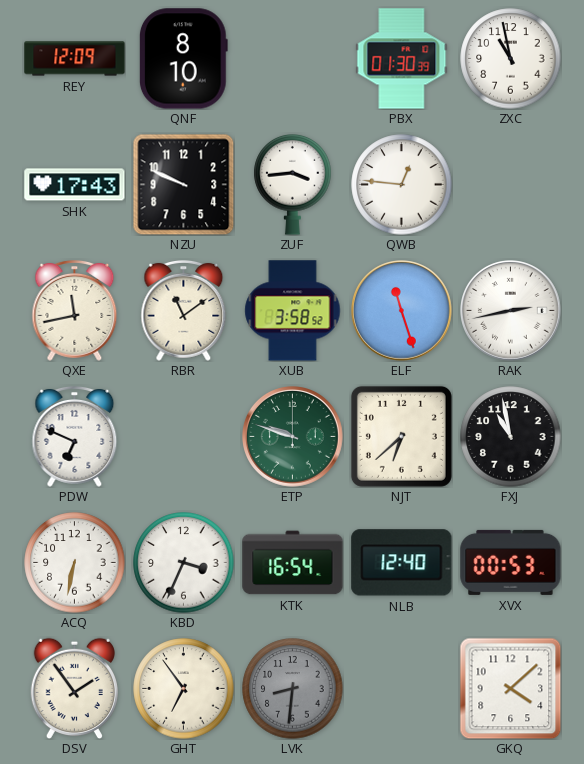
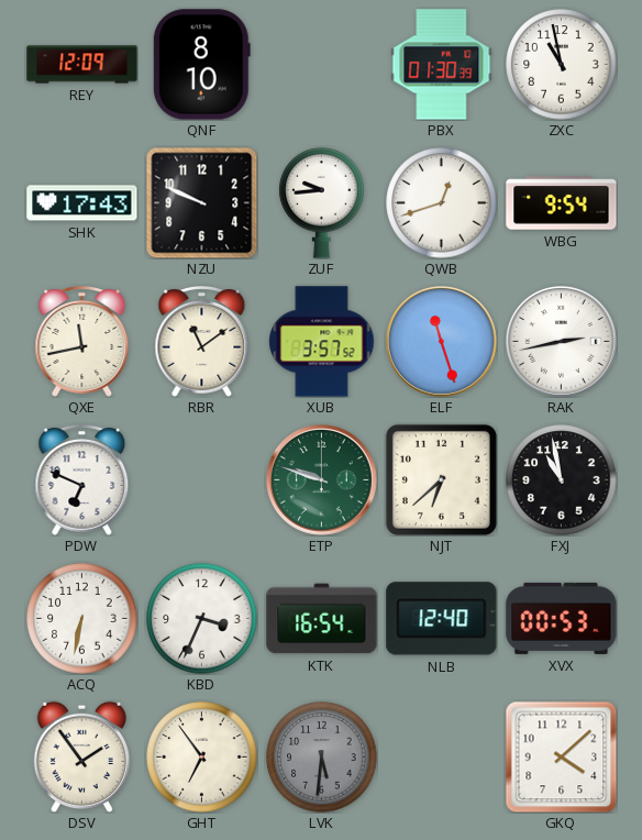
ZUF: 3:44 -> 9:44
QWB: 12:46 -> 12:42
WBG: none -> 9:54
XUB: 3:58 -> 3:57
LVK: 8:31 -> 5:31
